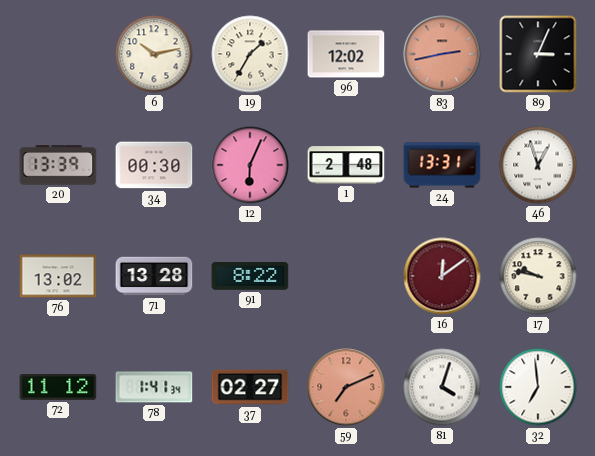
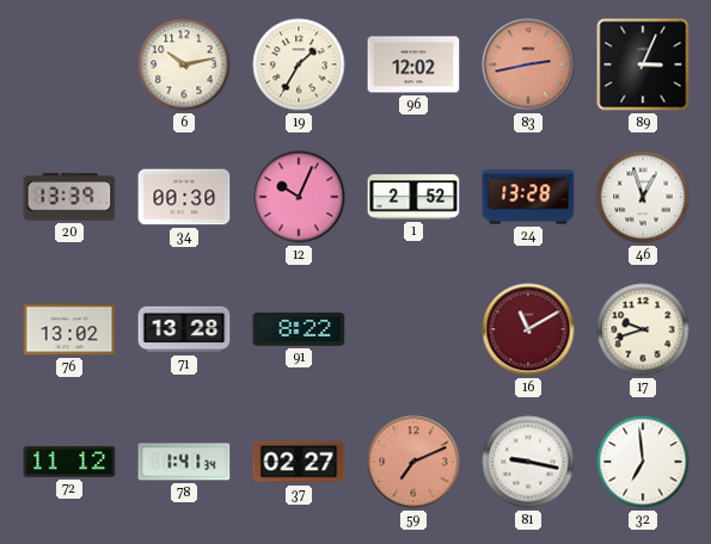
12: 6:04 -> 10:04
1: 2:48 -> 2:52
24: 13:31 -> 13:28
16: 12:09 -> 11:10
17: 9:47 -> 9:42
81: 4:03 -> 9:17
